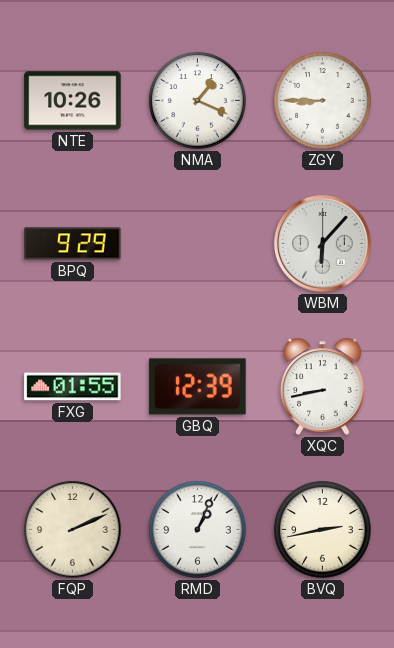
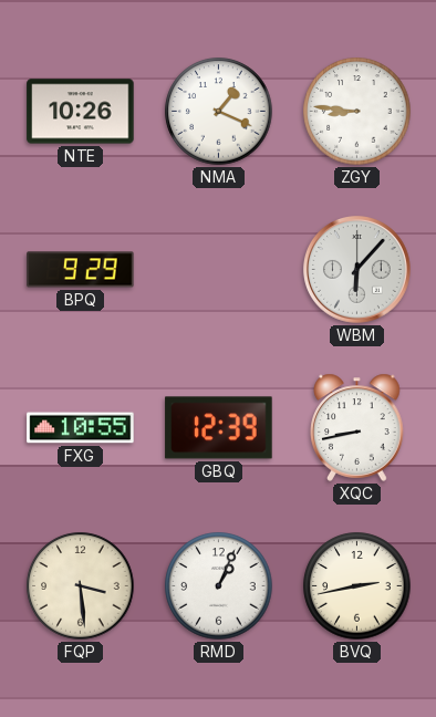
ZGY: 8:45 -> 8:46
FXG: 01:55 -> 10:55
FQP: 2:11 -> 3:29
